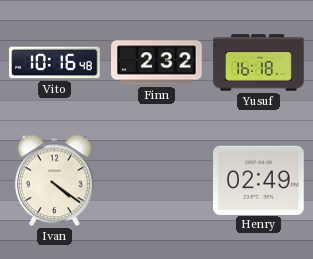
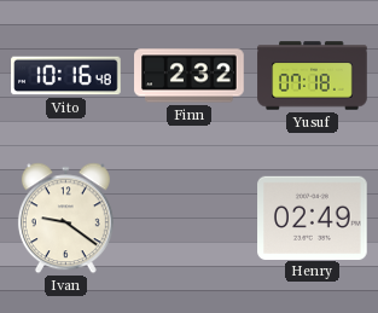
Yusuf: 16:18 -> 07:18
Ivan: 4:21 -> 9:21
